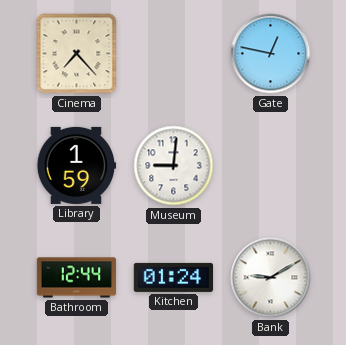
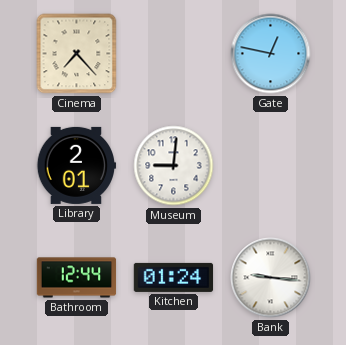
Library: 1:59 -> 2:01
Bank: 9:10 -> 9:16
